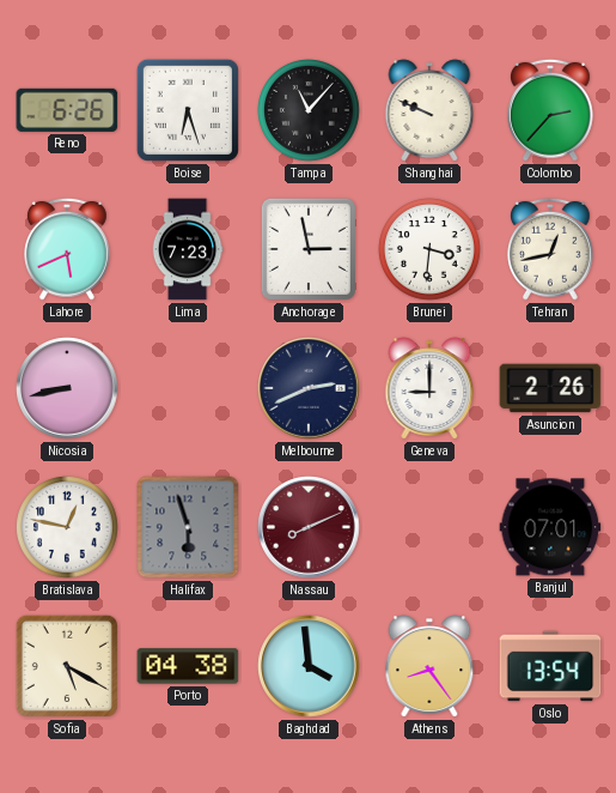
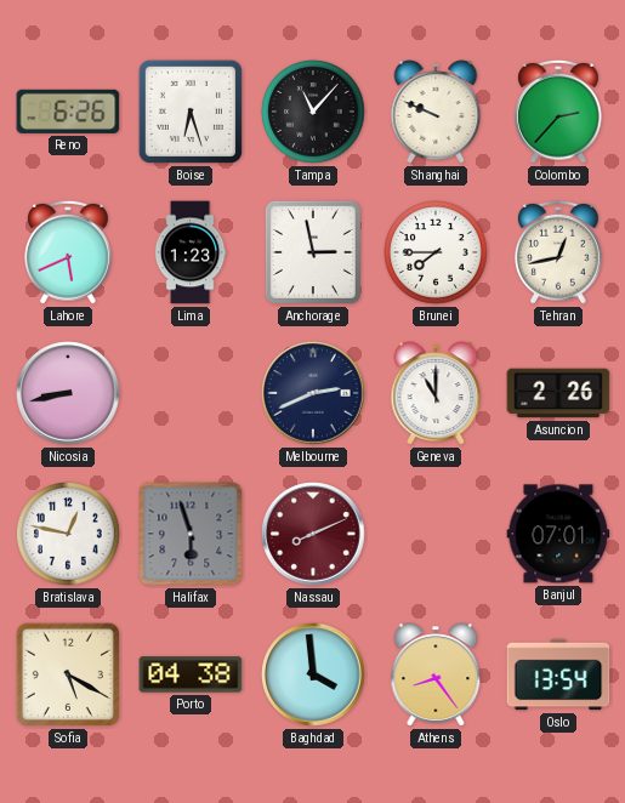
Lima: 7:23 -> 1:23
Brunei: 3:31 -> 7:45
Geneva: 9:00 -> 11:00
